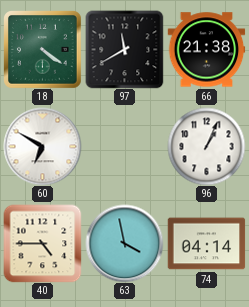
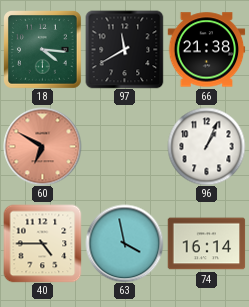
18: 4:21 -> 4:16
60 dial: white -> salmon
74: 04:14 -> 16:14
